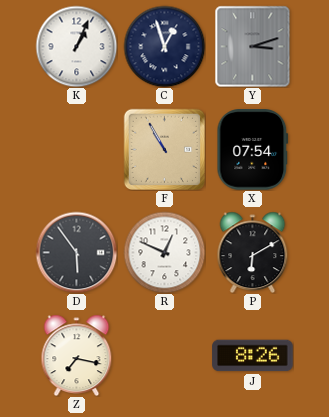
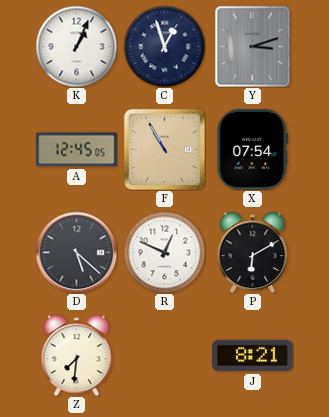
A: none -> 12:45
D: 5:54 -> 5:22
Z: 7:17 -> 7:31
J: 8:26 -> 8:21
